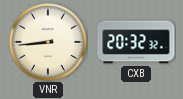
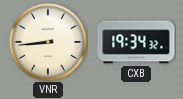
CXB: 20:32 -> 19:34
